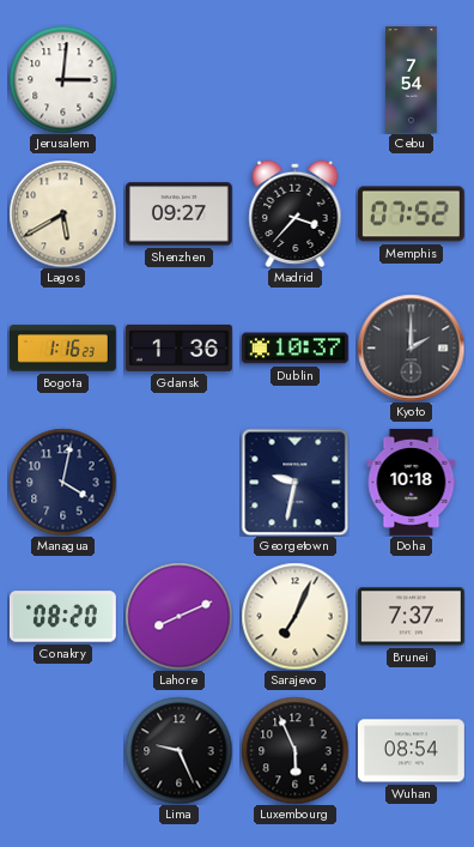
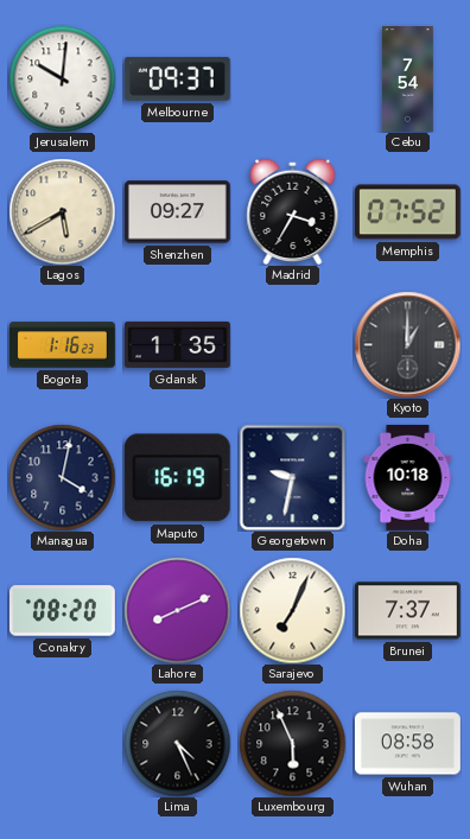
Jerusalem: 3:01 -> 10:01
Melbourne: none -> 09:37
Madrid: 3:37 -> 3:35
Gdansk: 1:36 -> 1:35
Dublin: 10:37 -> none
Kyoto: 2:00 -> 1:00
Maputo: none -> 16:19
Lima: 9:26 -> 4:26
Wuhan: 08:54 -> 08:58
